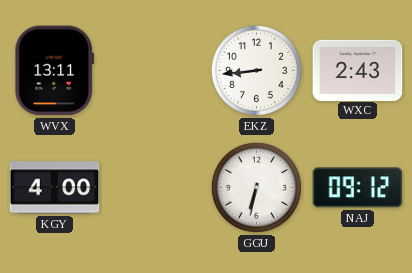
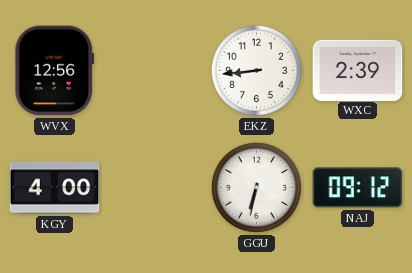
WVX: 13:11 -> 12:56
WXC: 2:43 -> 2:39
